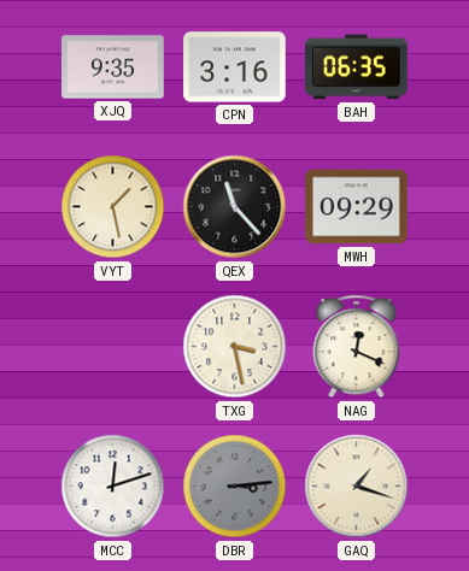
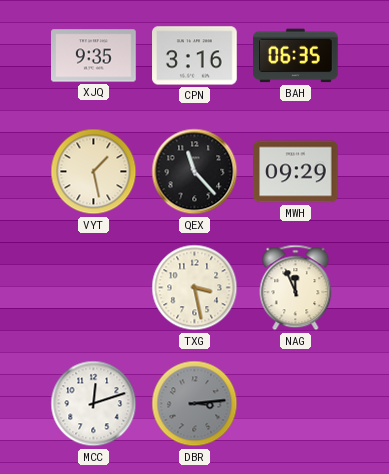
NAG: 12:19 -> 11:56
GAQ: 1:18 -> none
